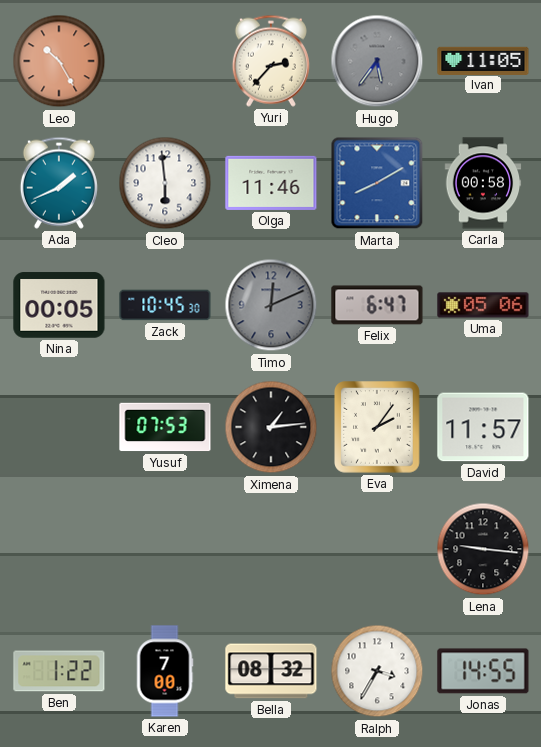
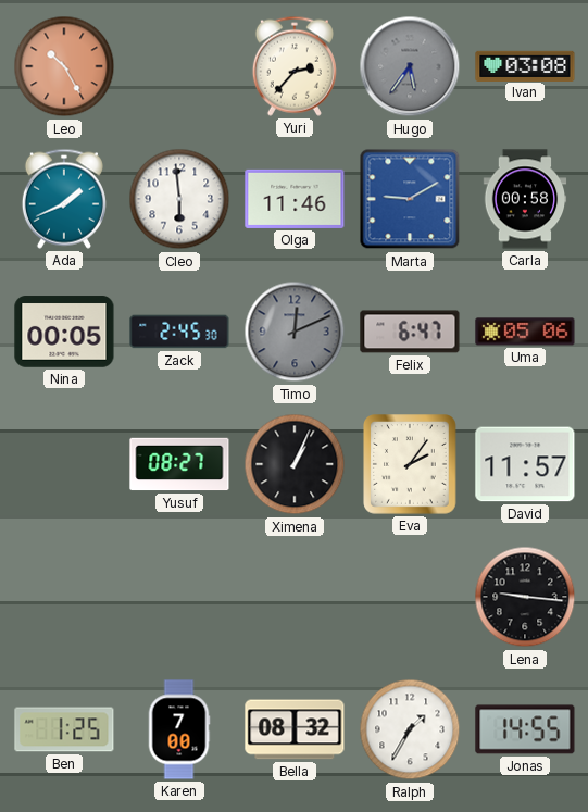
Ivan: 11:05 -> 03:08
Marta: 8:10 -> 9:10
Zack: 10:45 -> 2:45
Yusuf: 07:53 -> 08:27
Ximena: 1:14 -> 1:04
Ben: 1:22 -> 1:25
Ralph: 3:35 -> 1:35
